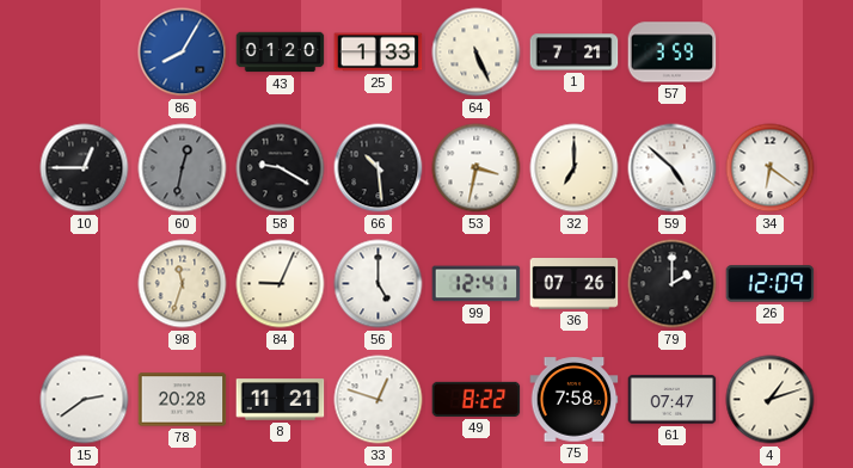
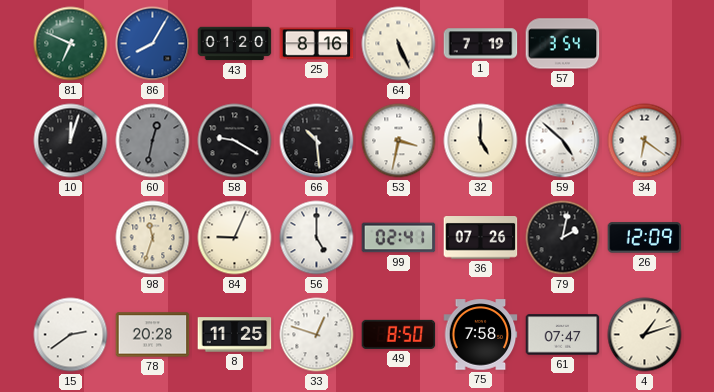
81: none -> 6:49
25: 1:33 -> 8:16
1: 7:21 -> 7:19
57: 3:59 -> 3:54
10: 12:45 -> 12:03
32: 7:00 -> 5:00
99: 12:41 -> 02:41
79: 2:00 -> 2:02
8: 11:21 -> 11:25
49: 8:22 -> 8:50
